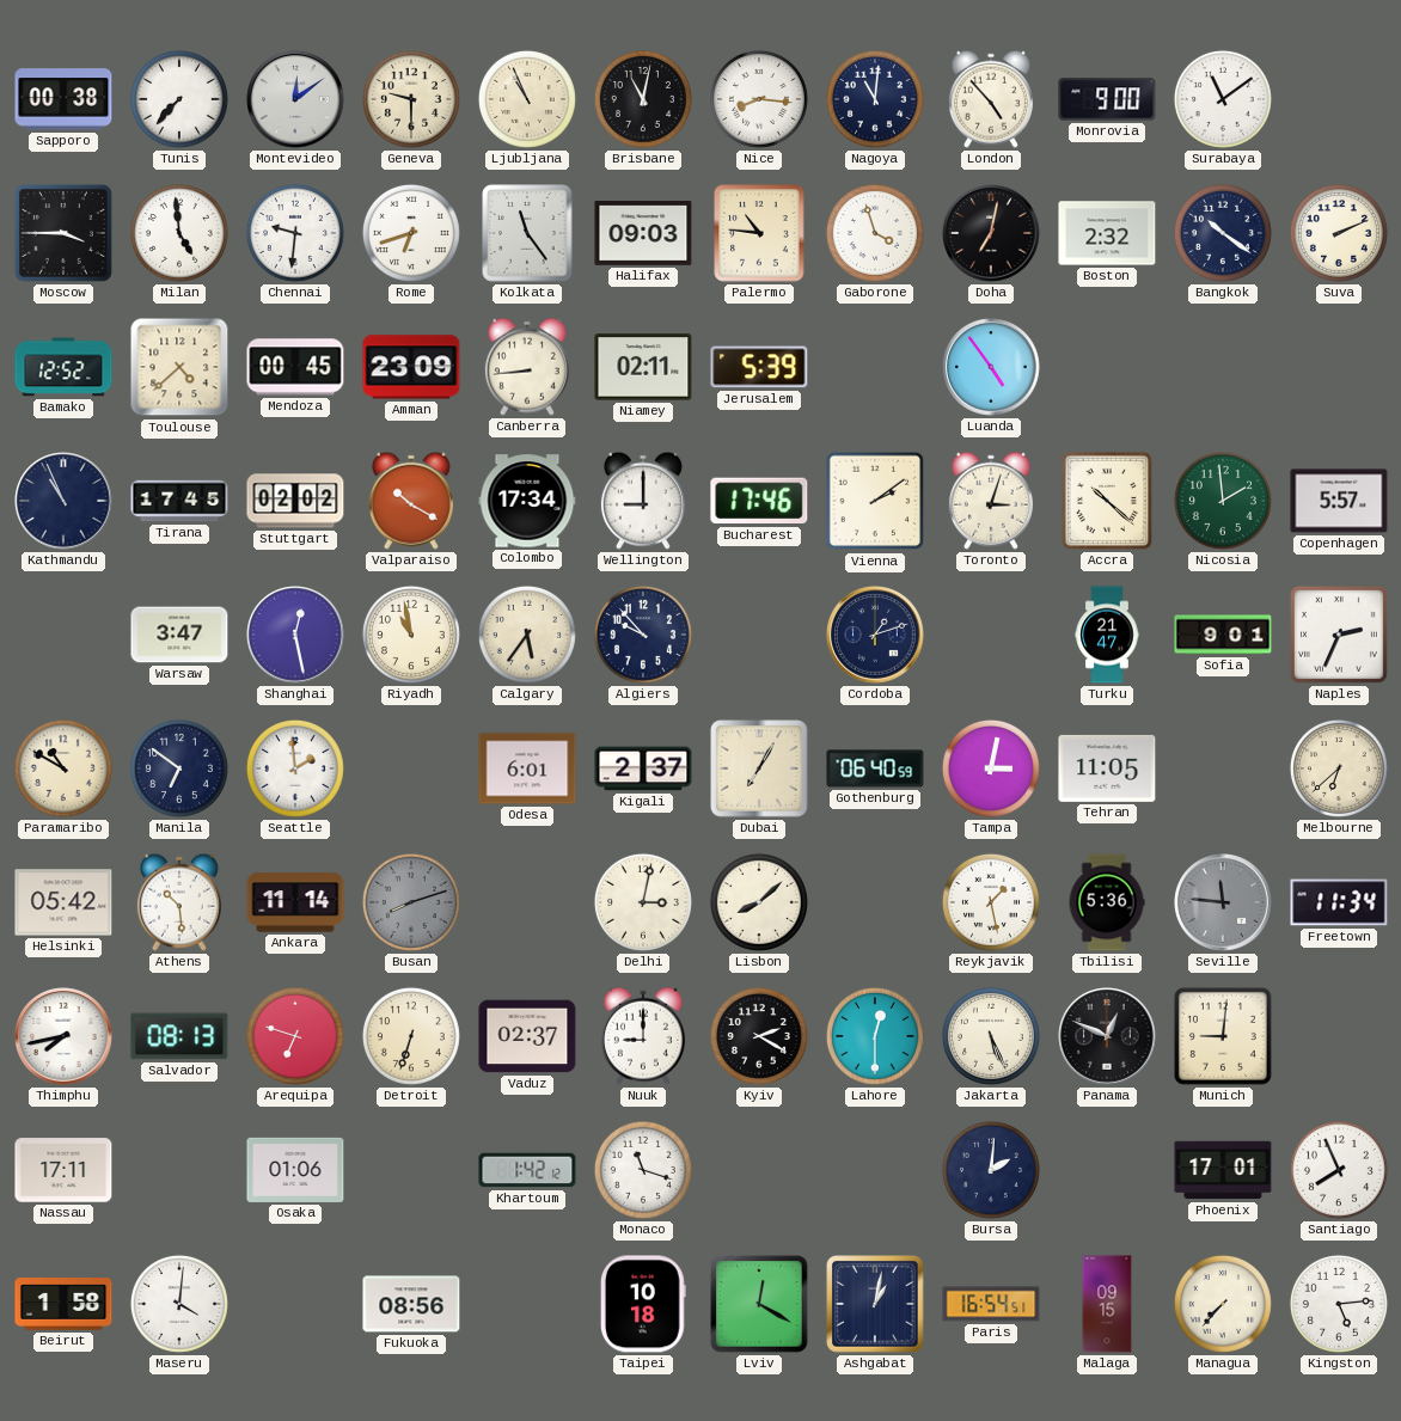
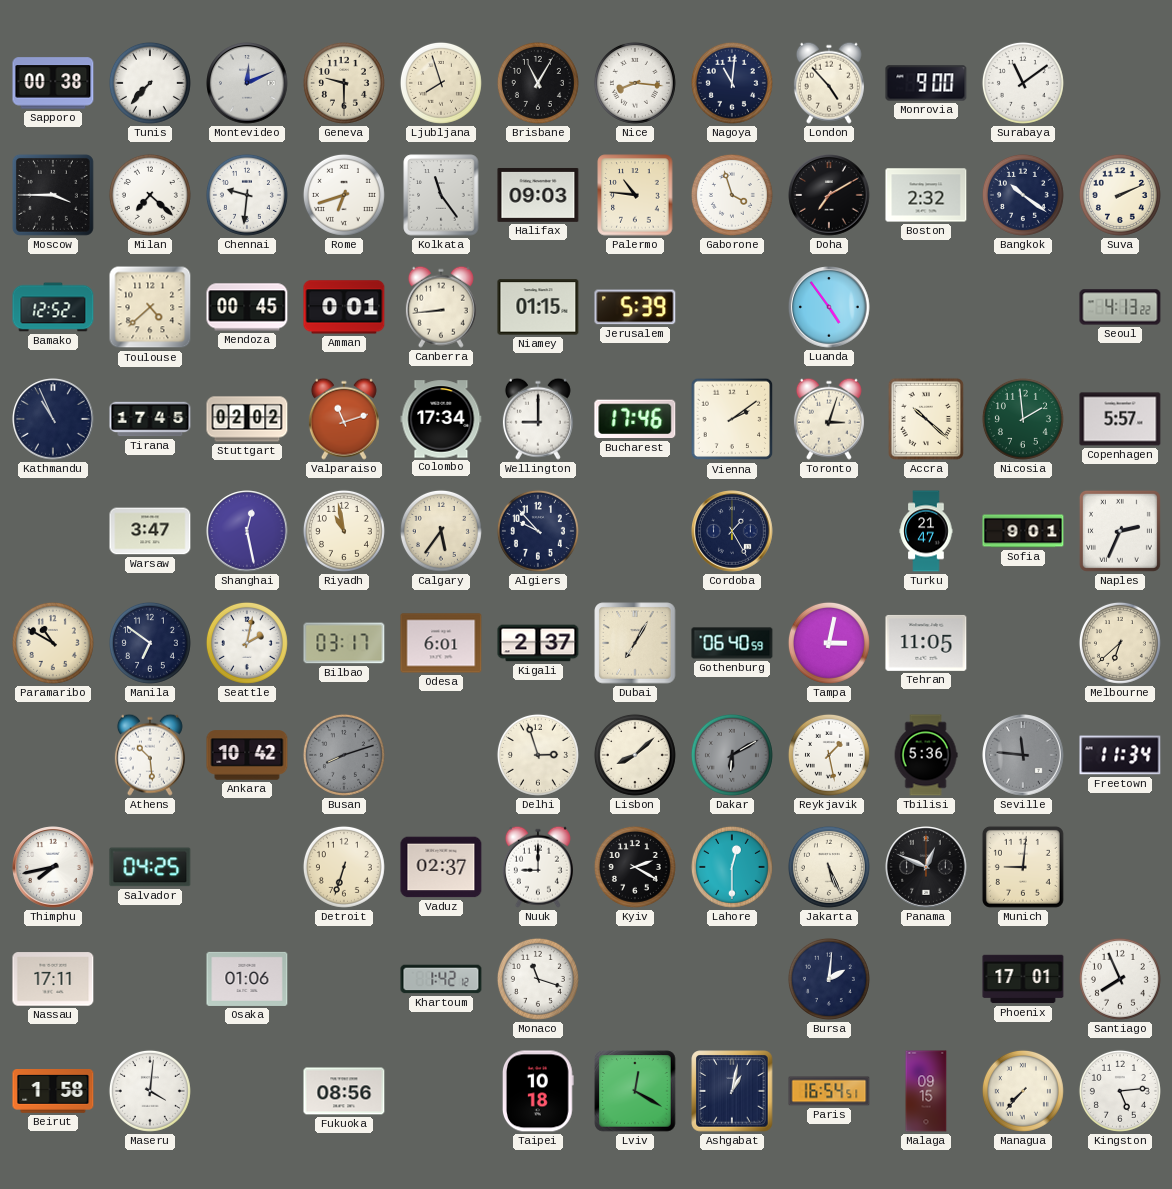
Montevideo: 12:09 -> 12:11
Ljubljana: 10:56 -> 7:57
Brisbane: 11:02 -> 11:05
Milan: 4:59 -> 7:22
Doha: 7:02 -> 7:10
Amman: 23:09 -> 0:01
Niamey: 02:11 -> 01:15
Seoul: none -> 4:13
Valparaiso: 10:20 -> 11:12
Cordoba: 1:12 -> 1:25
Seattle: 1:59 -> 2:02
Bilbao: none -> 03:17
Helsinki: 05:42 -> none
Ankara: 11:14 -> 10:42
Delhi: 3:02 -> 2:57
Dakar: none -> 6:10
Salvador: 08:13 -> 04:25
Arequipa: 6:48 -> none
